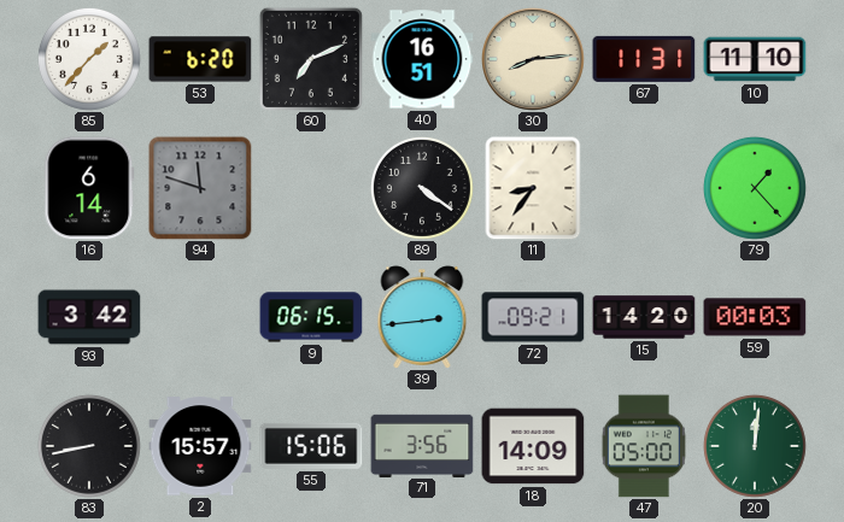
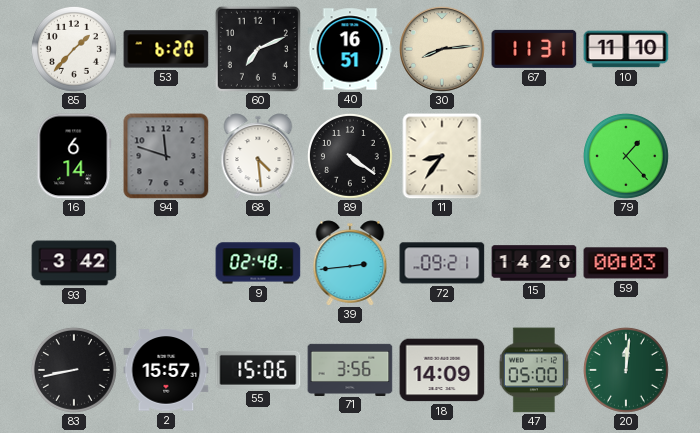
68: none -> 4:29
9: 06:15 -> 02:48
